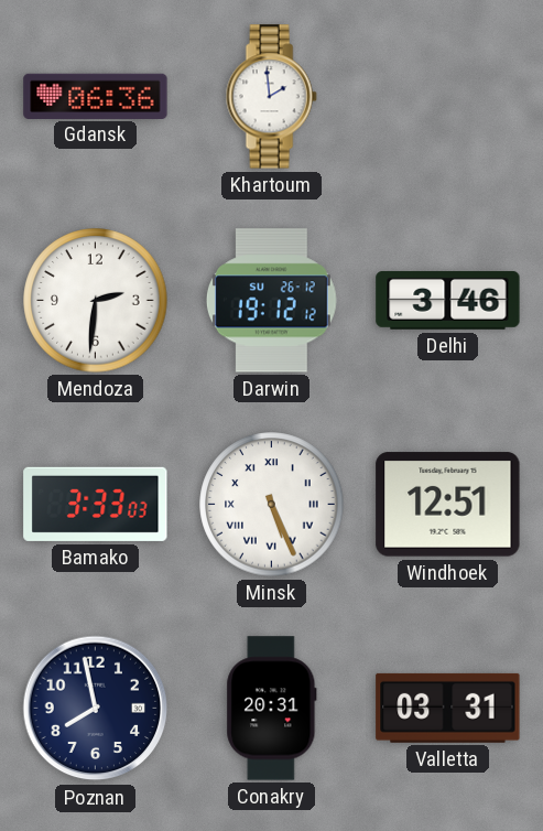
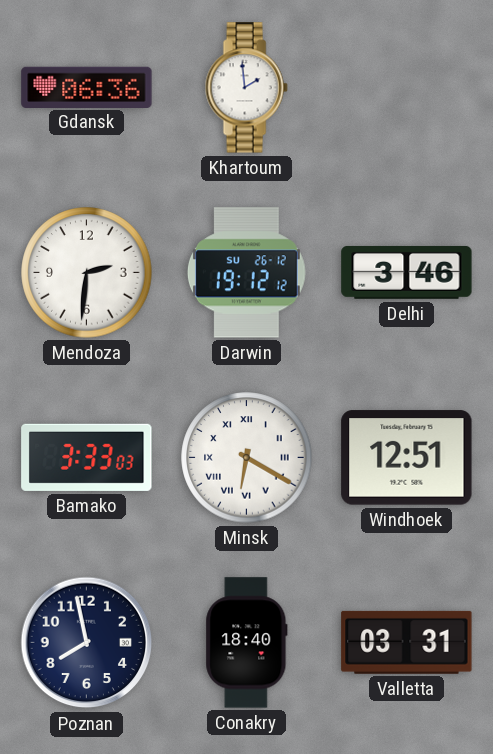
Minsk: 5:26 -> 6:20
Conakry: 20:31 -> 18:40
